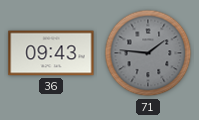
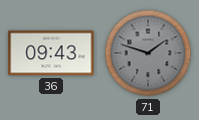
71: 1:46 -> 1:48
